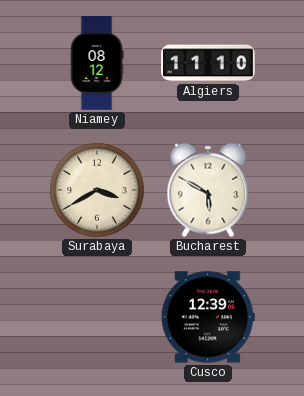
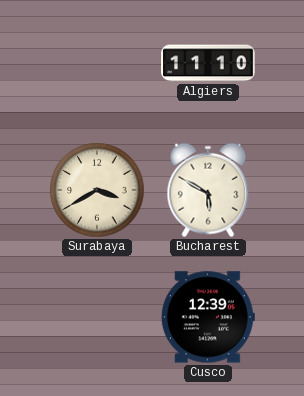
Niamey: 08:12 -> none
